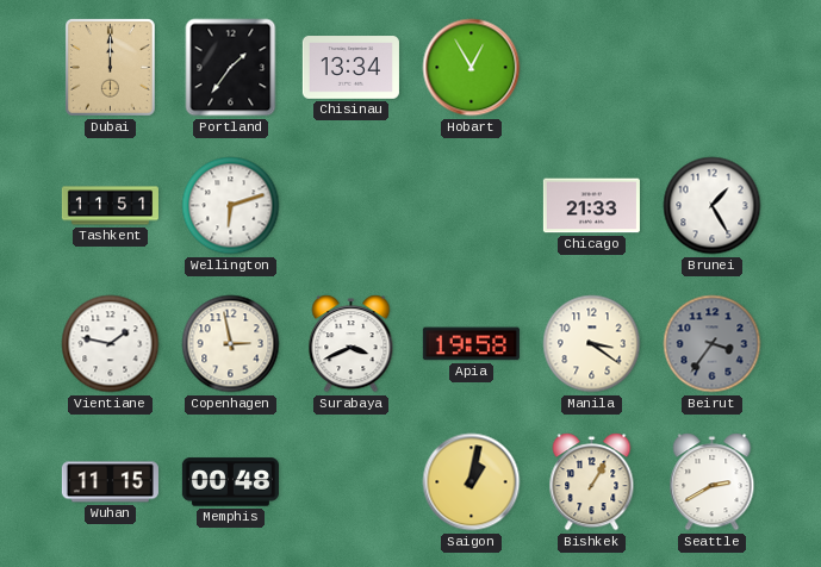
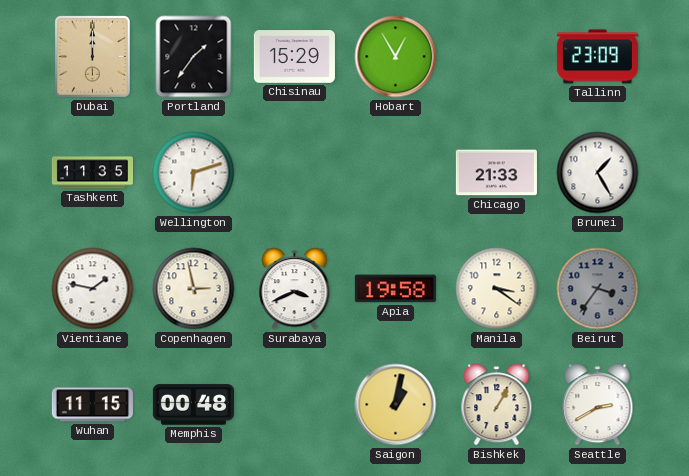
Chisinau: 13:34 -> 15:29
Tallinn: none -> 23:09
Tashkent: 11:51 -> 11:35
